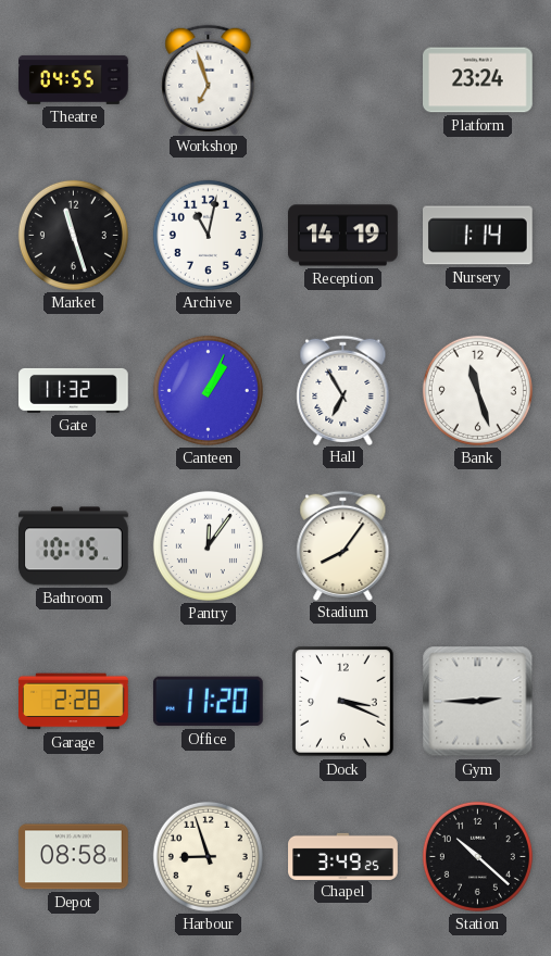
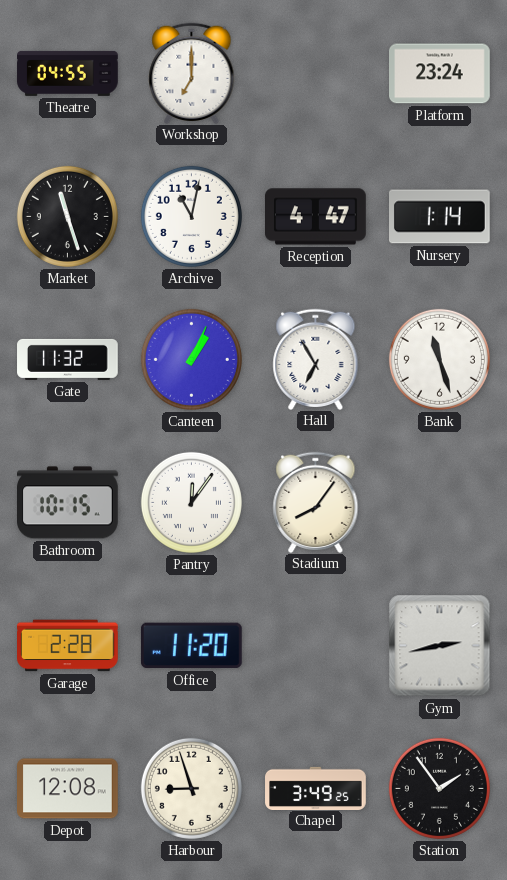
Workshop: 6:57 -> 7:00
Reception: 14:19 -> 4:47
Dock: 3:19 -> none
Gym: 2:45 -> 2:43
Depot: 08:58 -> 12:08
Station: 10:22 -> 1:54
